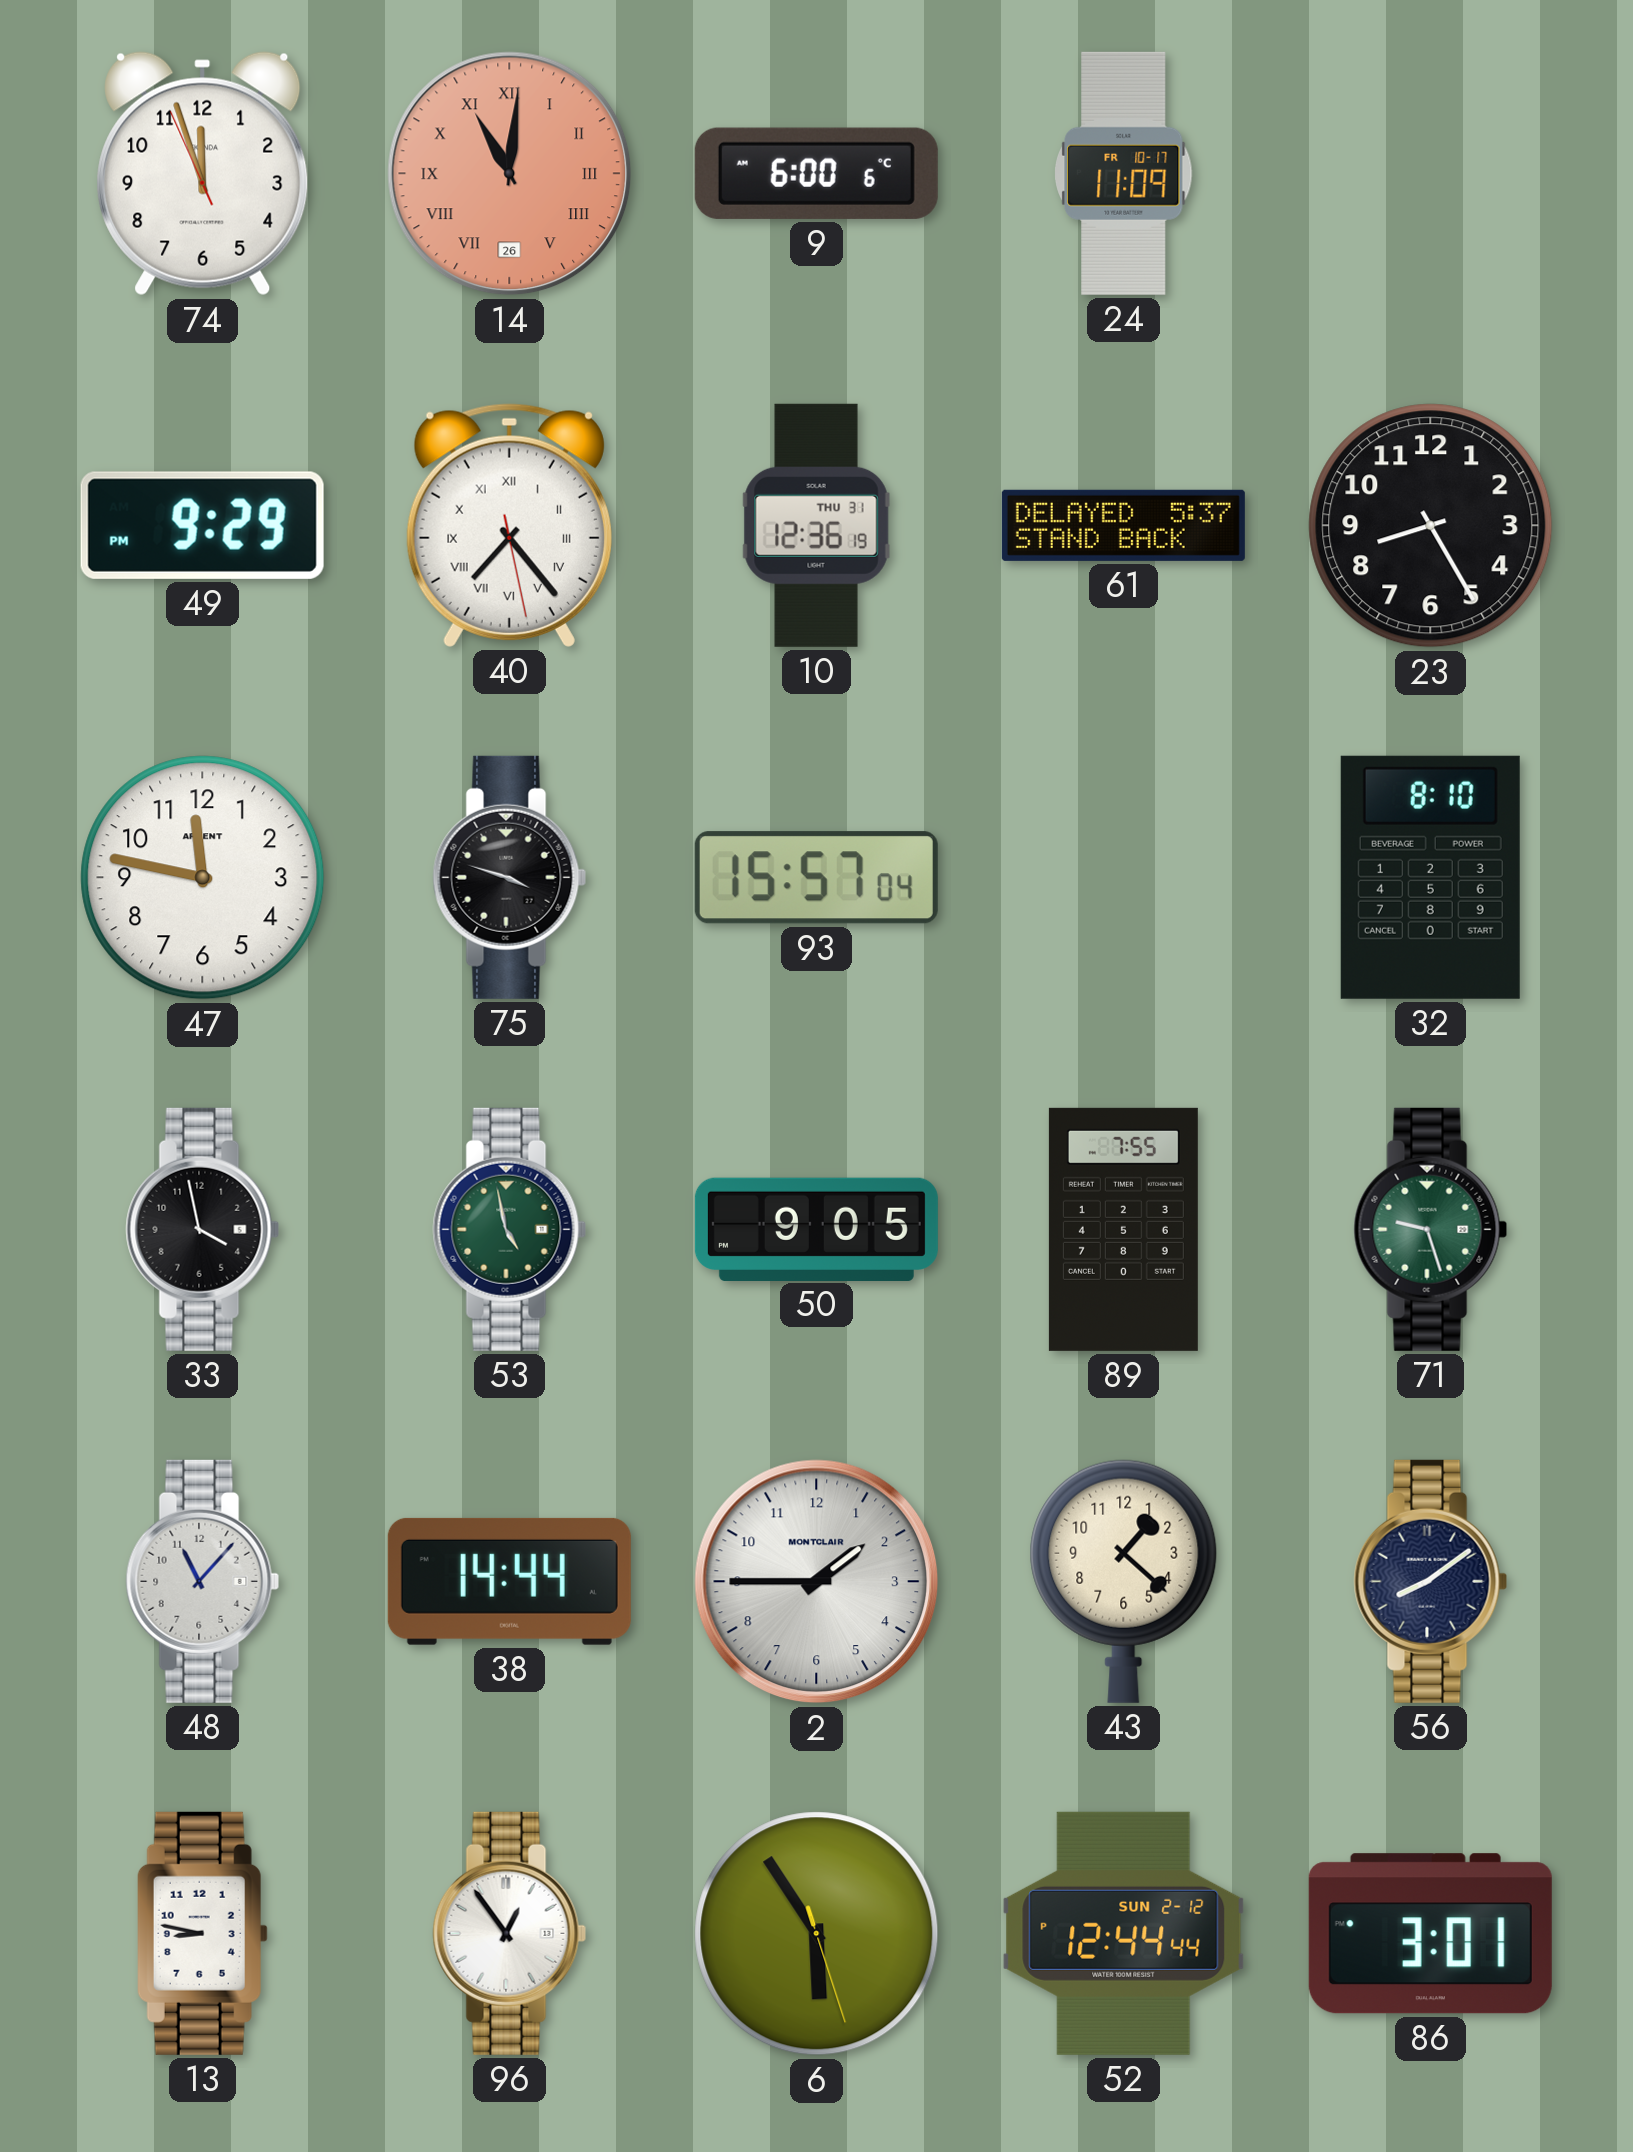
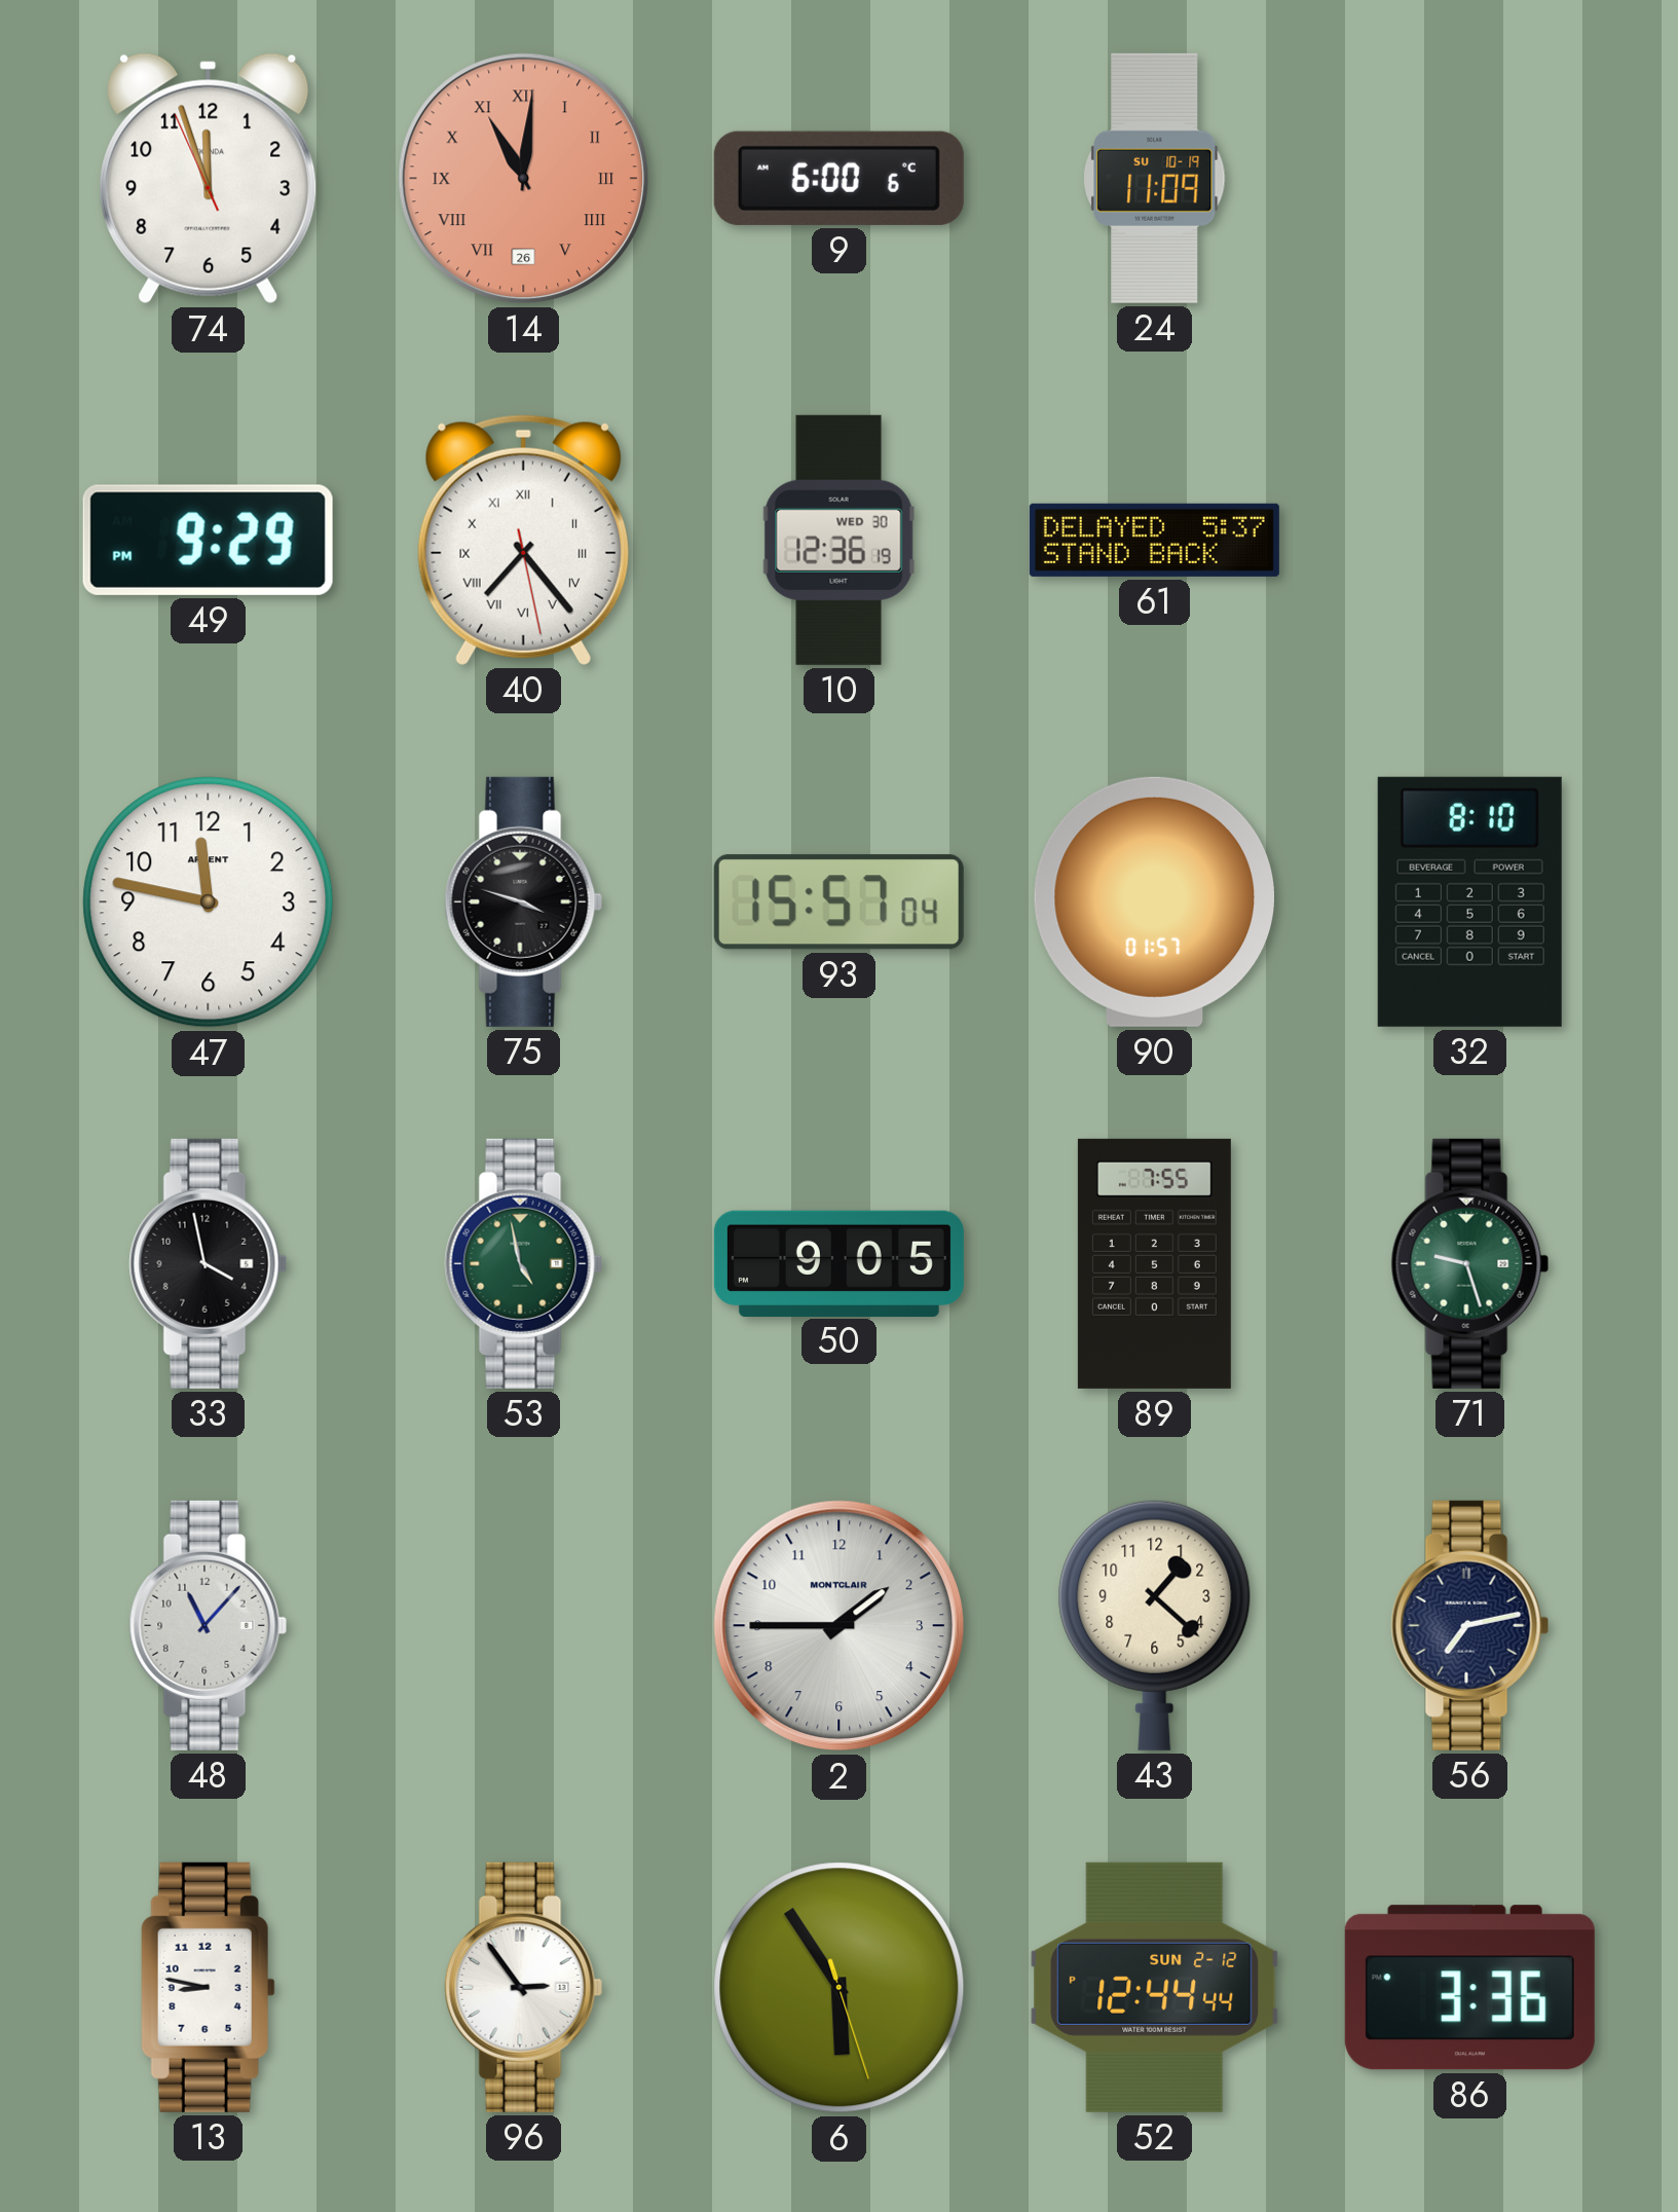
24 date: FR 10-17 -> SU 10-19
10 date: THU 31 -> WED 30
23: 8:25 -> none
90: none -> 01:57
38: 14:44 -> none
56: 8:09 -> 7:13
96: 12:54 -> 2:54
86: 3:01 -> 3:36
